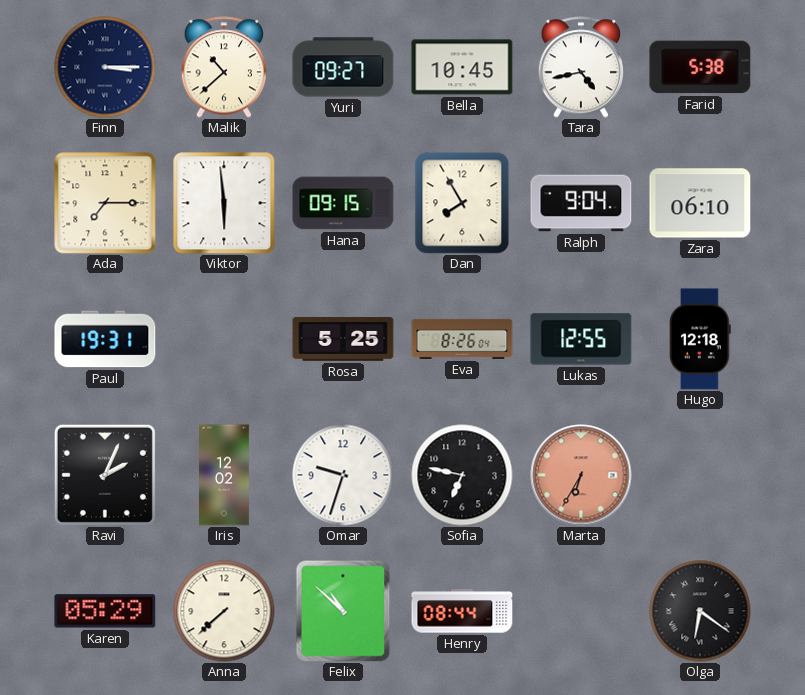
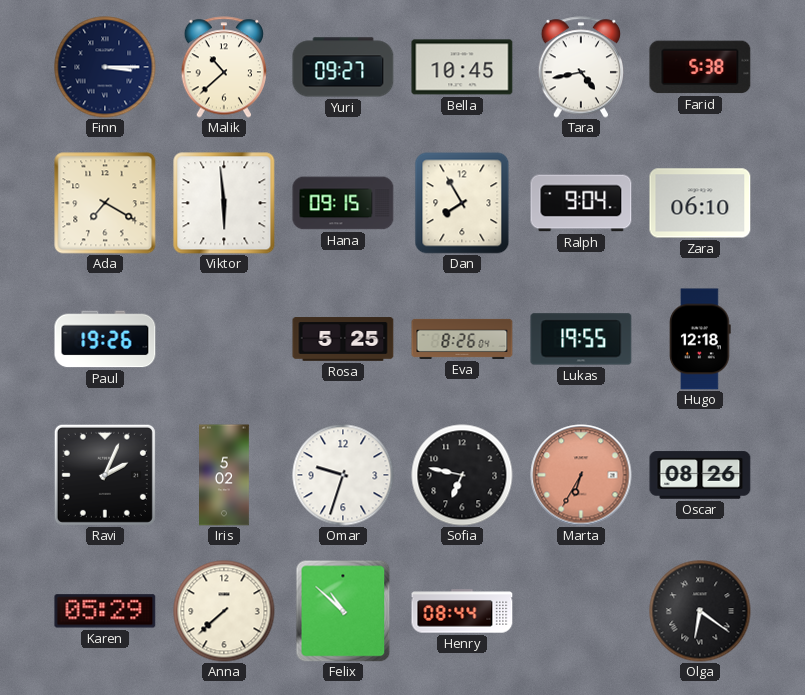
Ada: 7:15 -> 7:20
Paul: 19:31 -> 19:26
Lukas: 12:55 -> 19:55
Iris: 12:02 -> 5:02
Oscar: none -> 08:26
